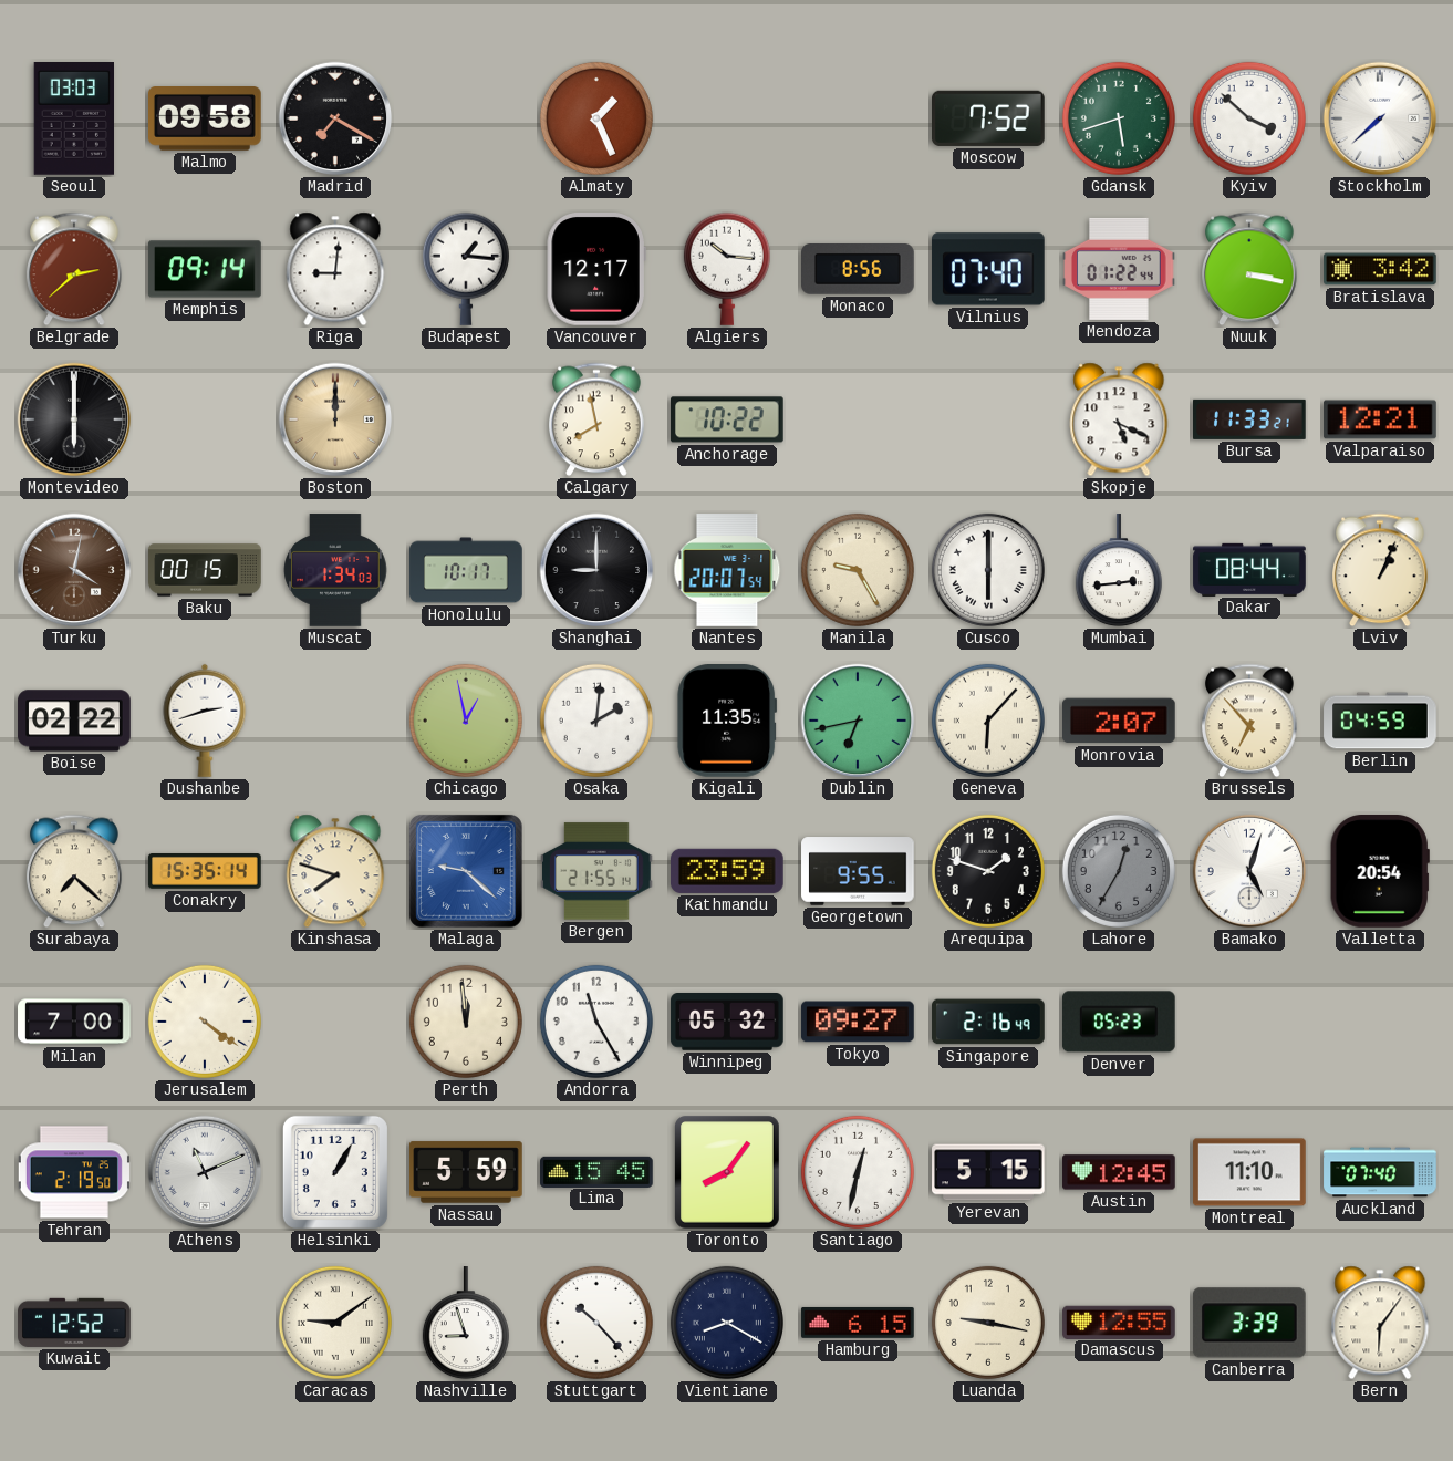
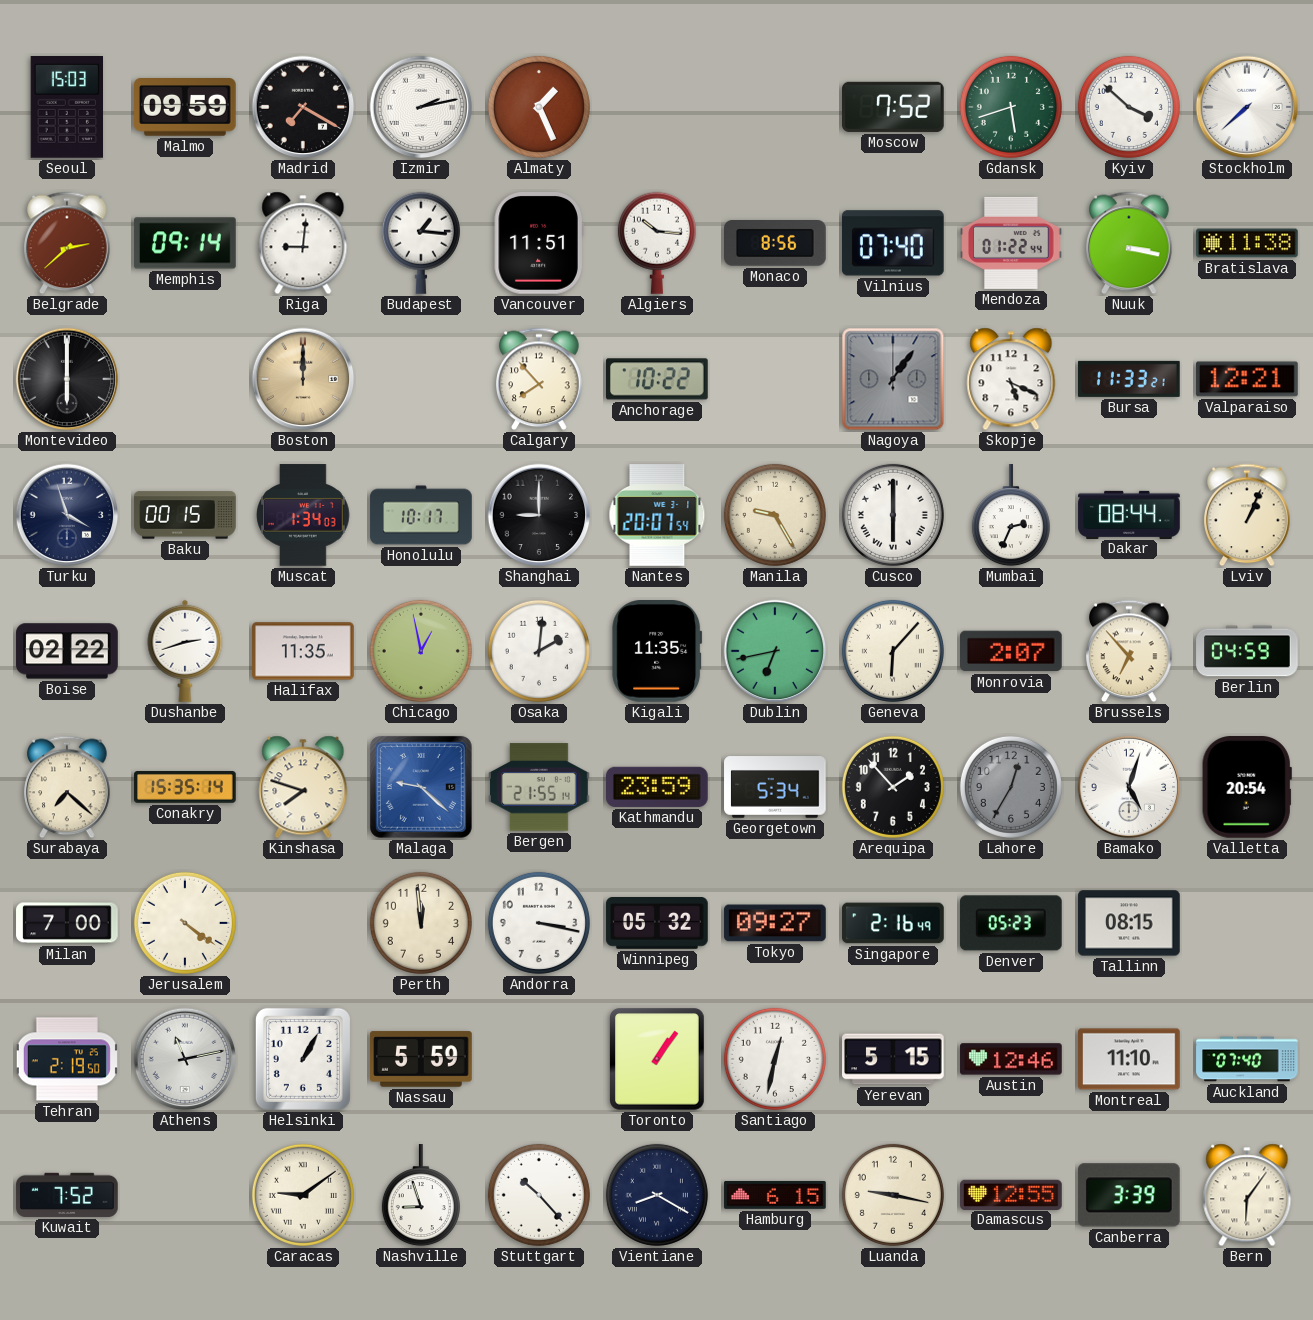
Seoul: 03:03 -> 15:03
Malmo: 09:58 -> 09:59
Izmir: none -> 2:13
Vancouver: 12:17 -> 11:51
Bratislava: 3:42 -> 11:38
Calgary: 7:58 -> 7:53
Nagoya: none -> 1:06
Turku: 4:02 -> 3:57
Turku dial: brown -> navy
Mumbai: 2:44 -> 2:34
Halifax: none -> 11:35
Georgetown: 9:55 -> 5:34
Arequipa: 1:48 -> 1:53
Andorra: 11:25 -> 3:17
Tallinn: none -> 08:15
Athens: 11:11 -> 11:13
Lima: 15:45 -> none
Toronto: 8:06 -> 1:06
Austin: 12:45 -> 12:46
Kuwait: 12:52 -> 7:52
